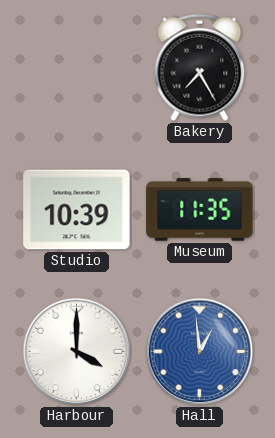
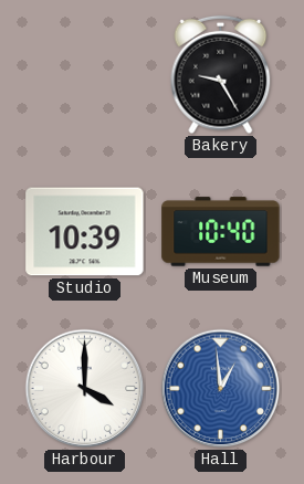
Bakery: 7:25 -> 9:25
Museum: 11:35 -> 10:40
